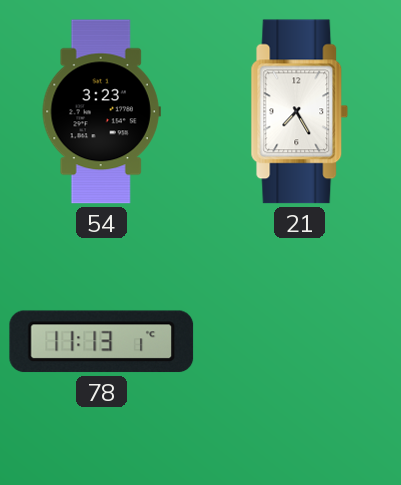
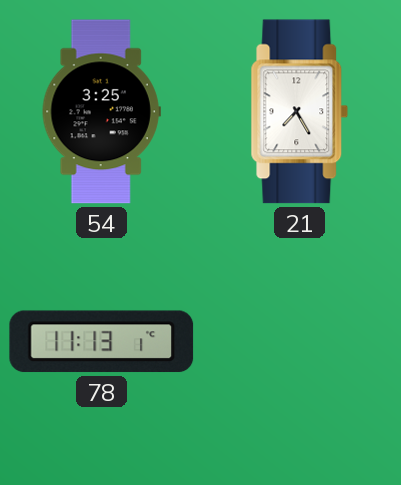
54: 3:23 -> 3:25
